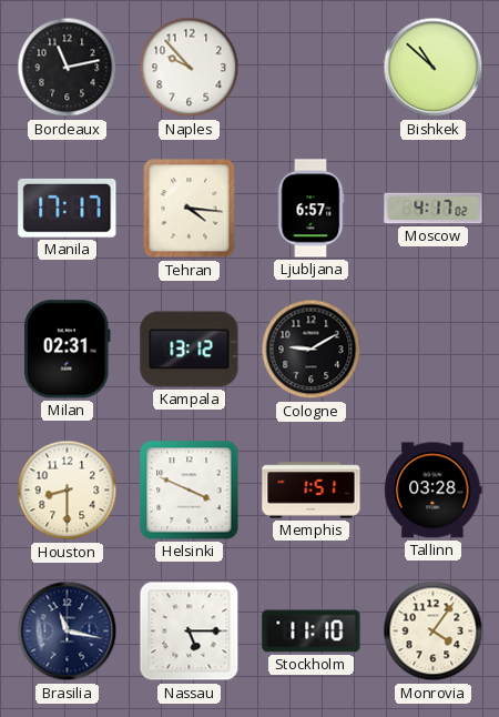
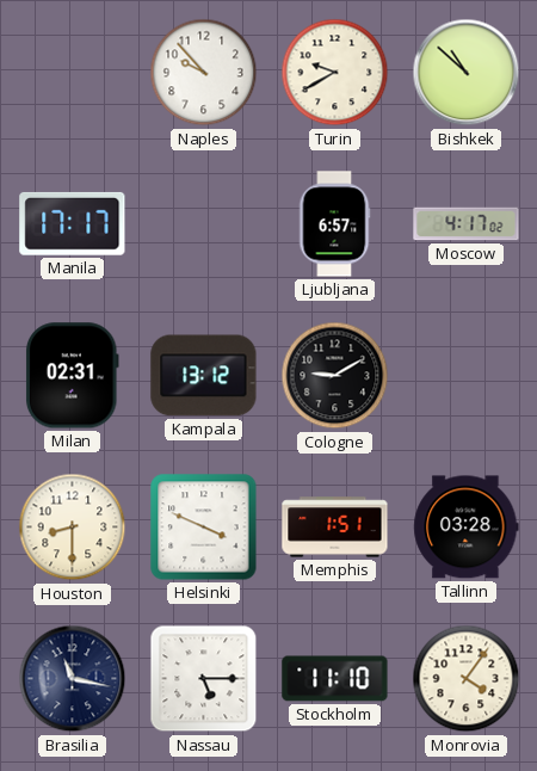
Bordeaux: 11:13 -> none
Turin: none -> 9:40
Tehran: 4:16 -> none
